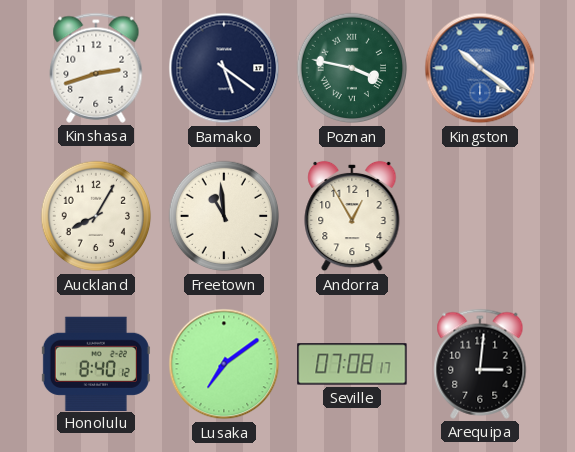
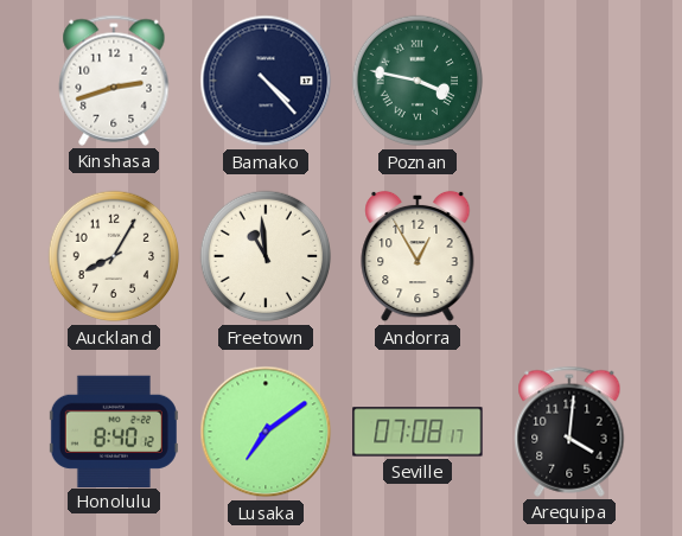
Bamako: 5:21 -> 4:23
Kingston: 10:21 -> none
Arequipa: 3:01 -> 4:01
